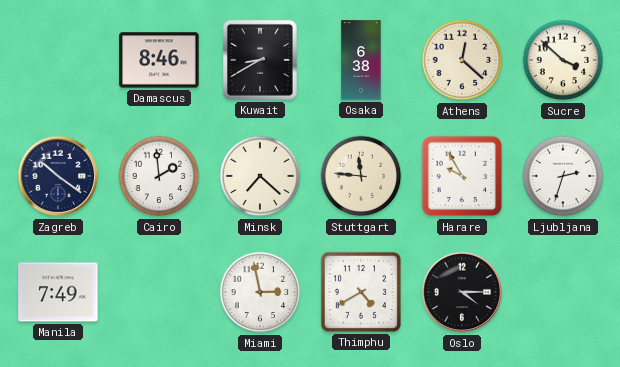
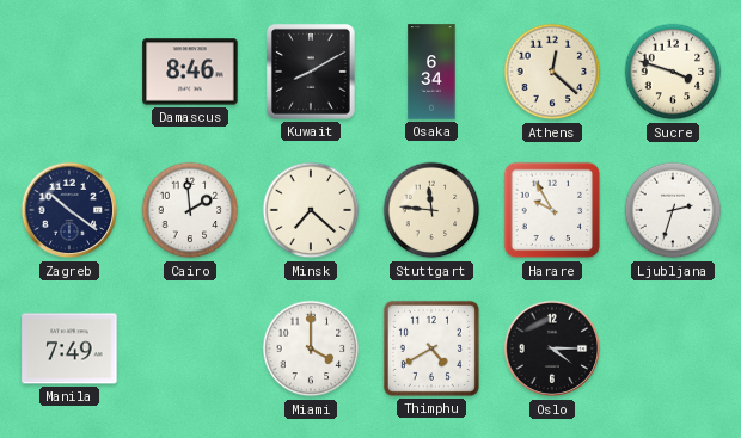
Kuwait: 8:40 -> 8:10
Osaka: 6:38 -> 6:34
Sucre: 3:52 -> 3:48
Miami: 2:58 -> 4:00
